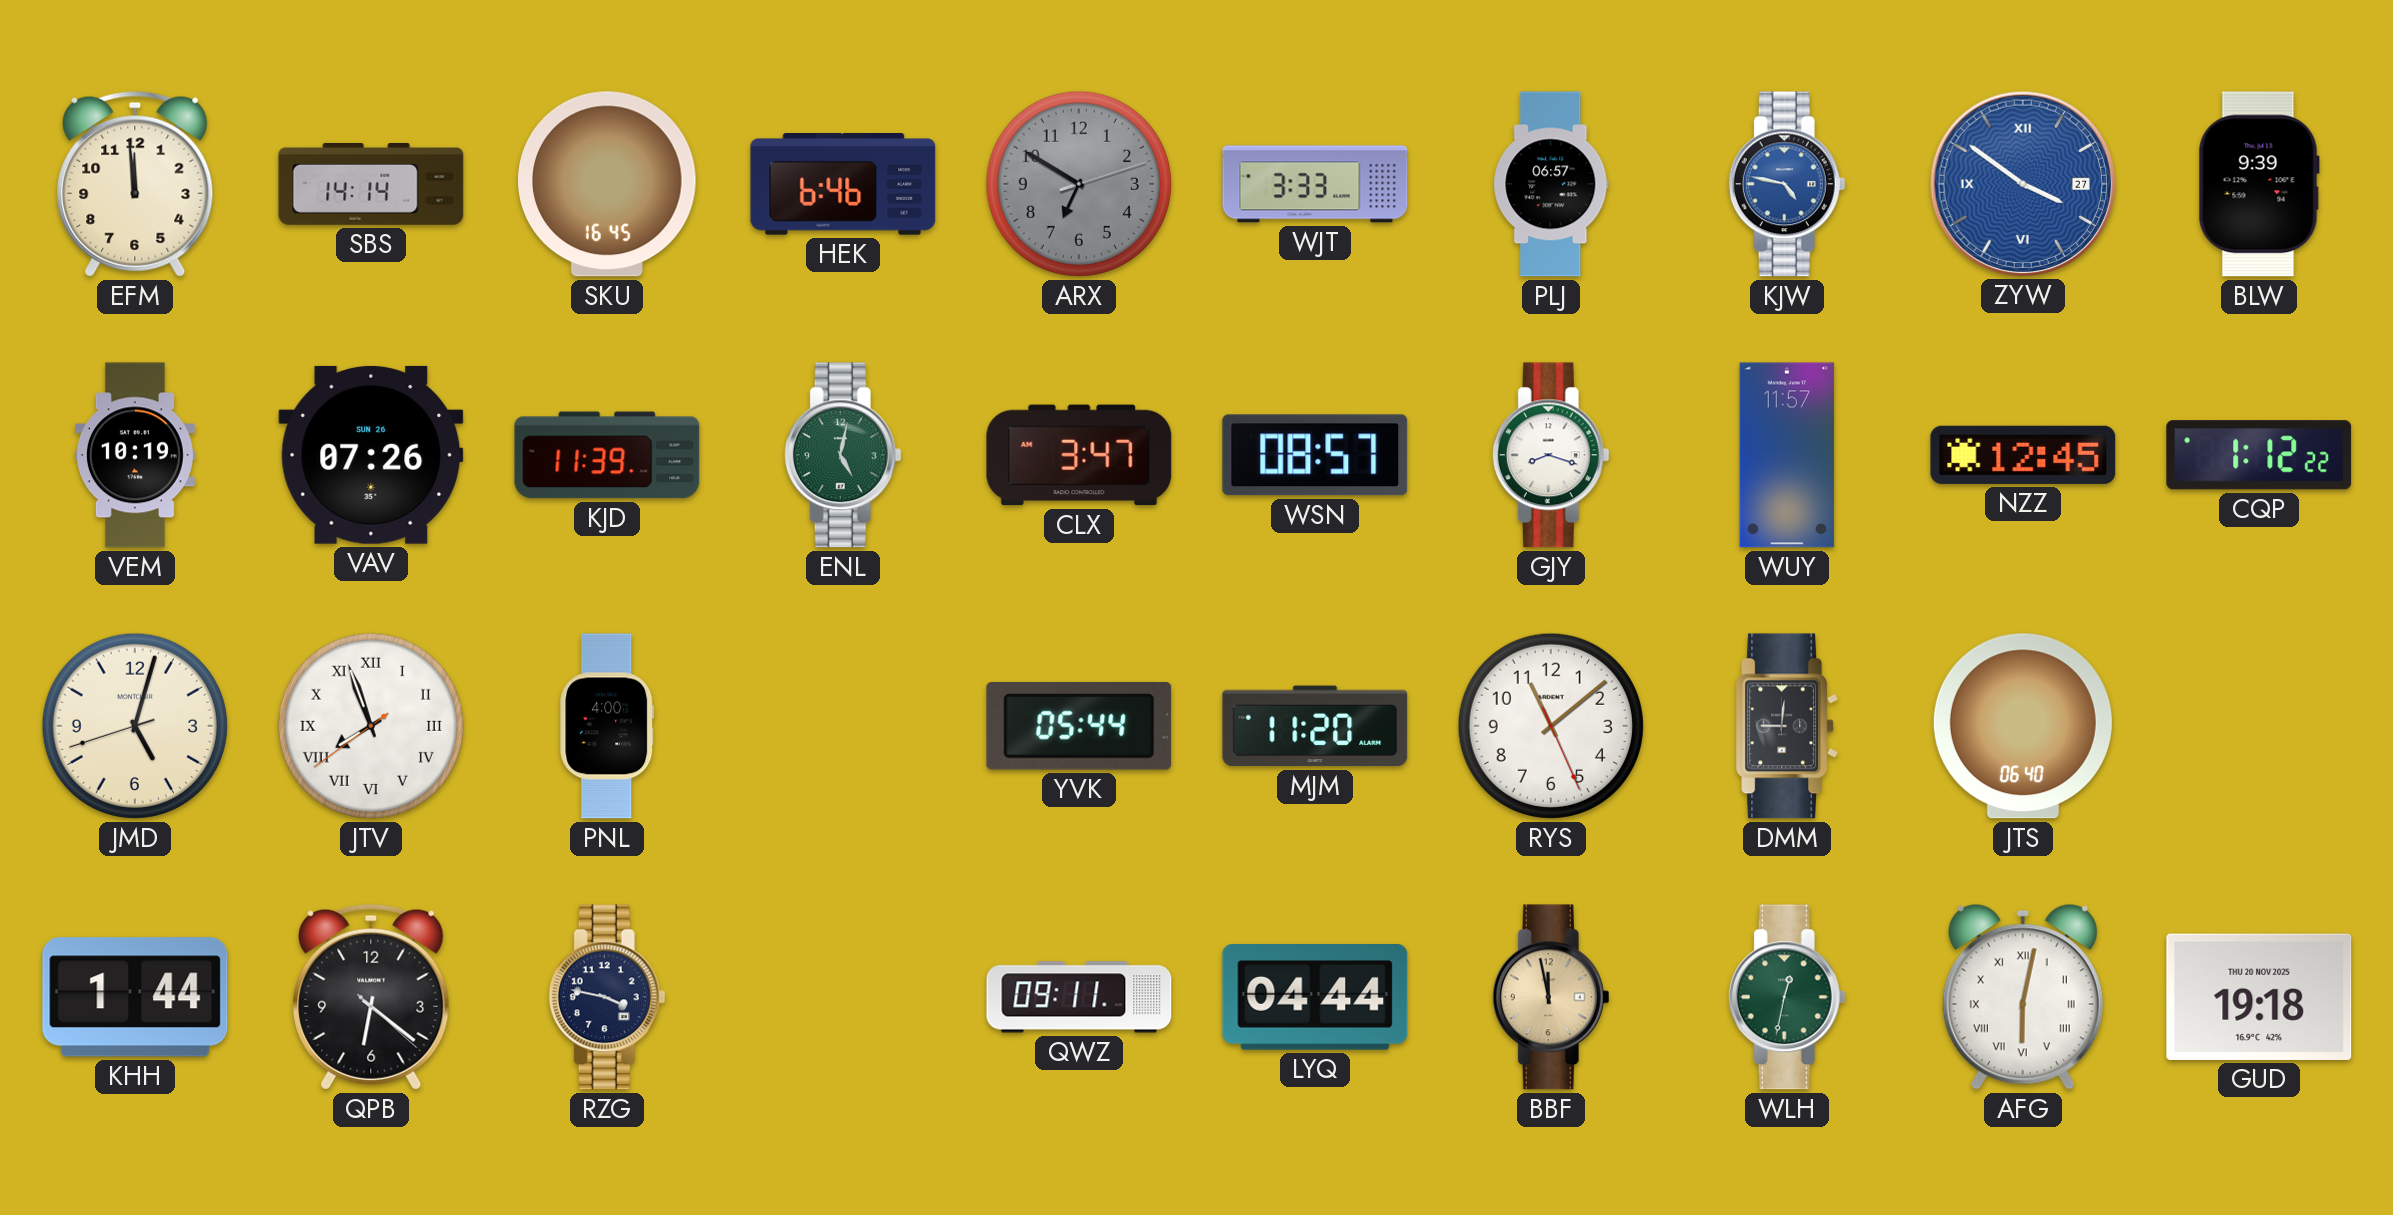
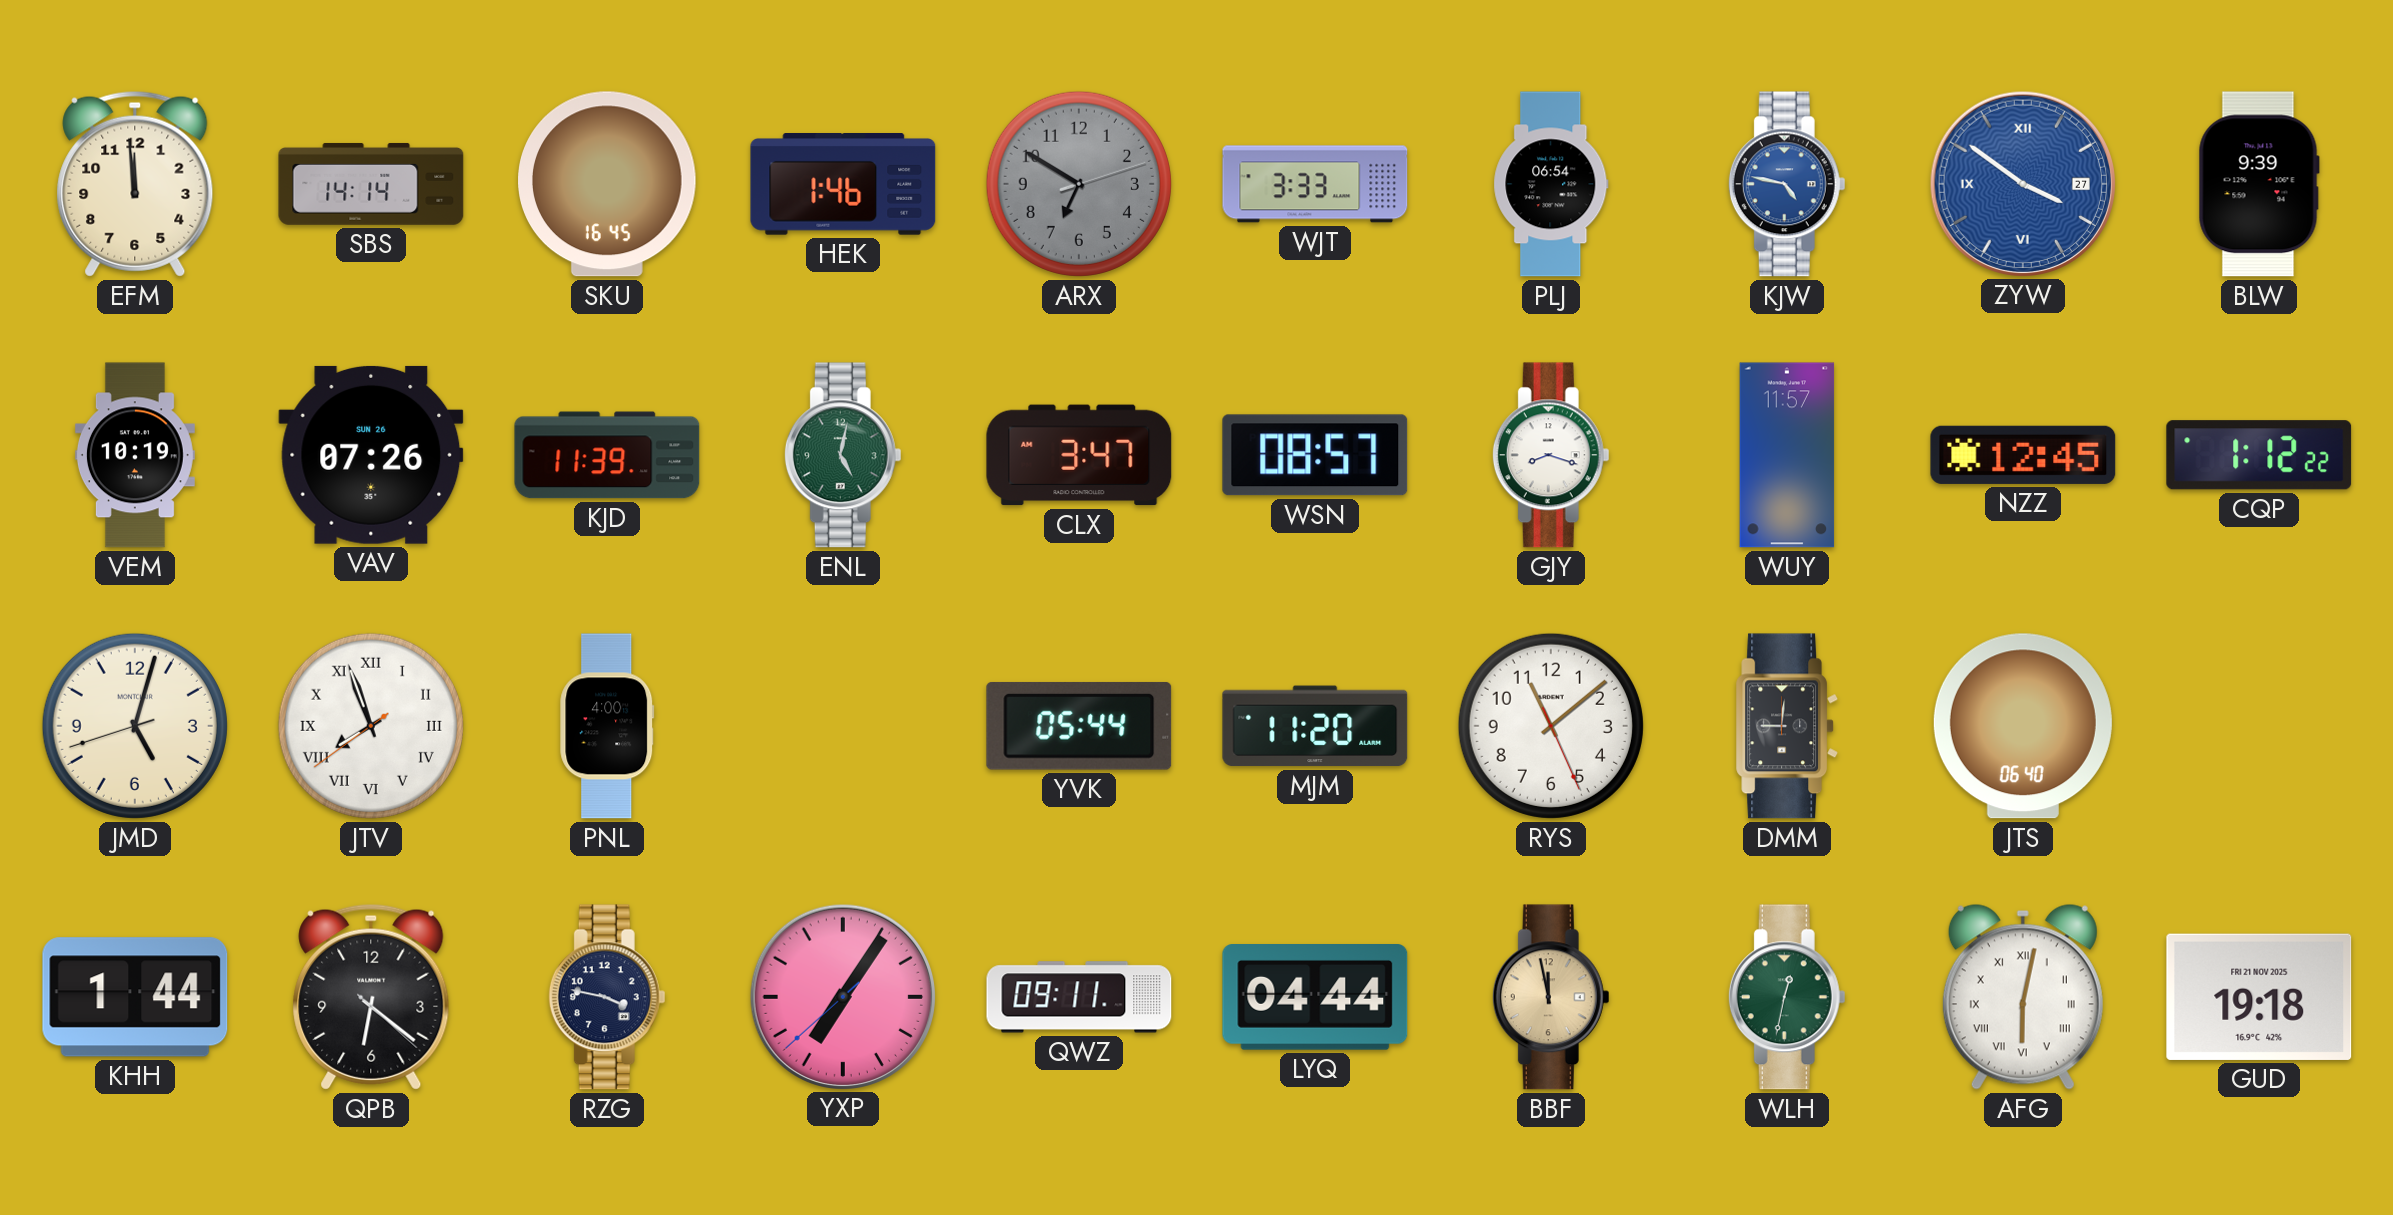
HEK: 6:46 -> 1:46
PLJ: 06:57 -> 06:54
YXP: none -> 7:05
GUD date: THU 20 NOV 2025 -> FRI 21 NOV 2025
